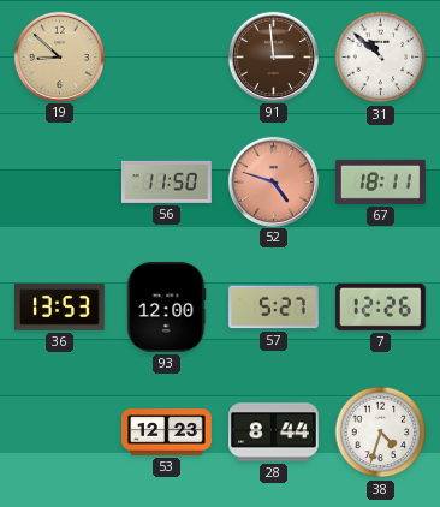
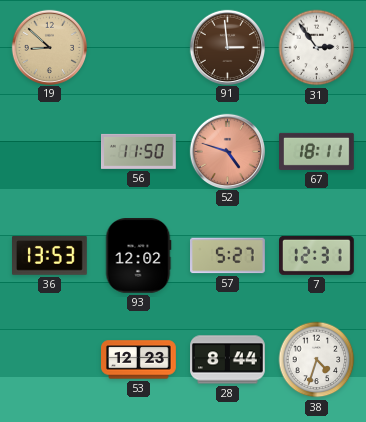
31: 10:52 -> 2:54
93: 12:00 -> 12:02
7: 12:26 -> 12:31
